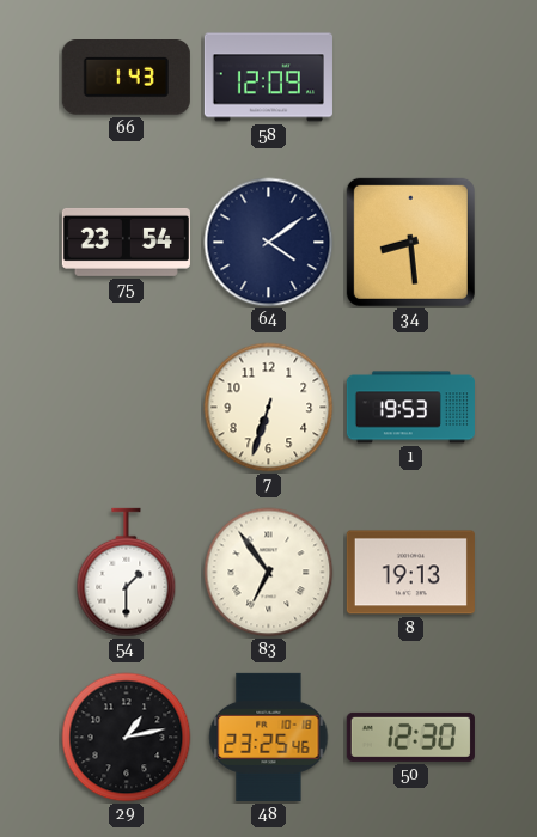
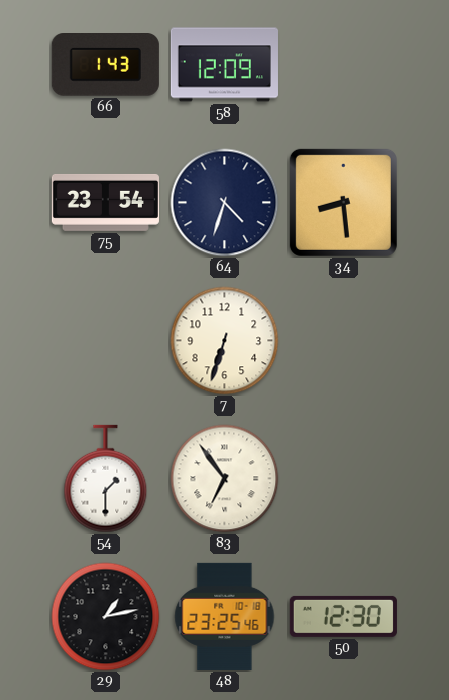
64: 4:09 -> 4:33
1: 19:53 -> none
8: 19:13 -> none
